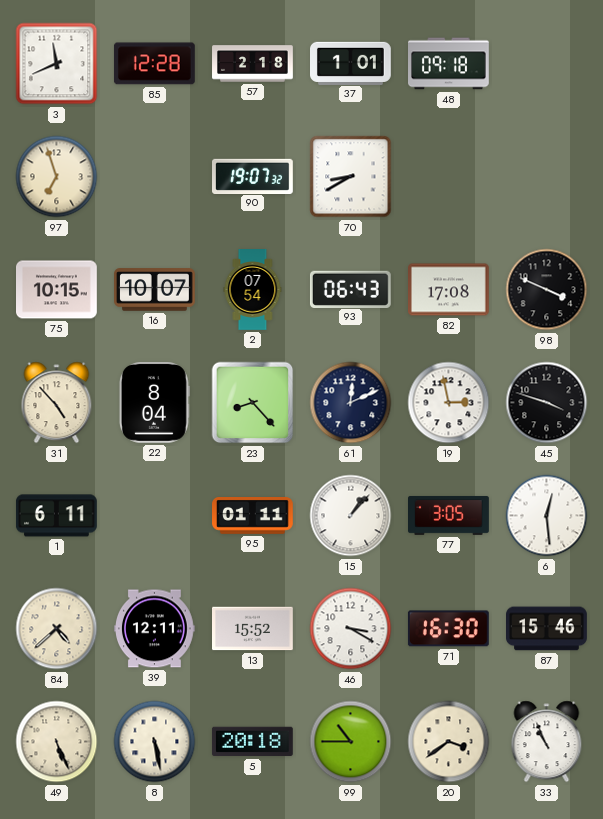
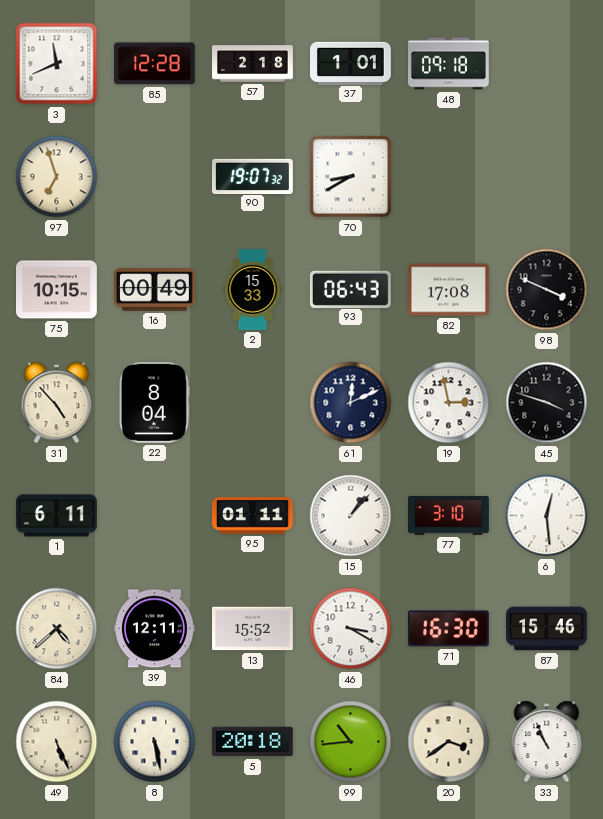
16: 10:07 -> 00:49
2: 07:54 -> 15:33
23: 8:23 -> none
77: 3:05 -> 3:10
99: 10:45 -> 10:44
